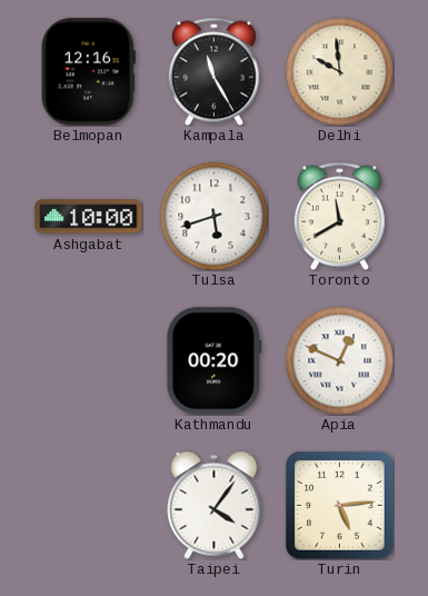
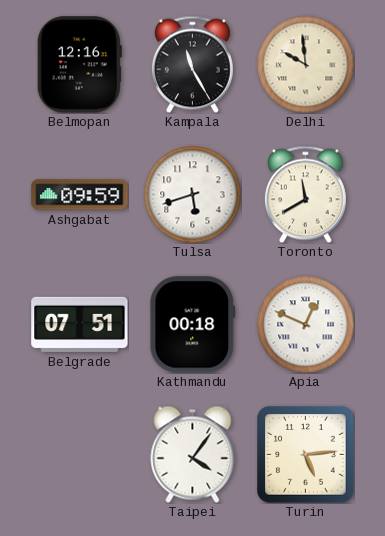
Ashgabat: 10:00 -> 09:59
Belgrade: none -> 07:51
Kathmandu: 00:20 -> 00:18
